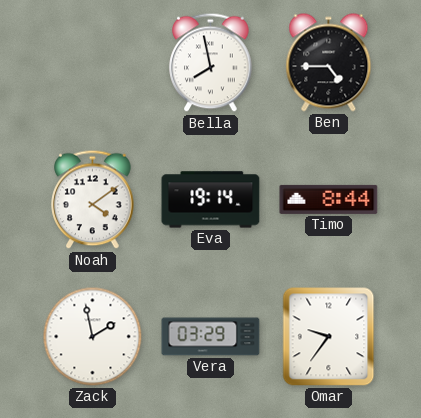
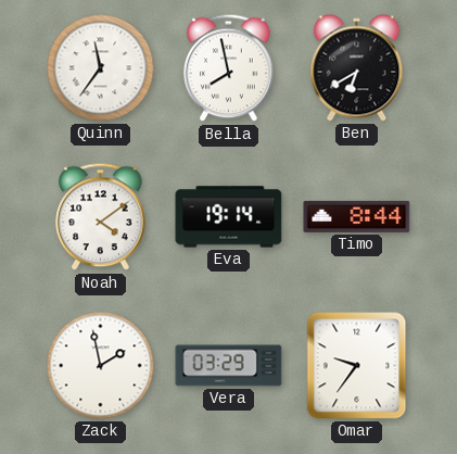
Quinn: none -> 11:36
Ben: 4:45 -> 6:40
